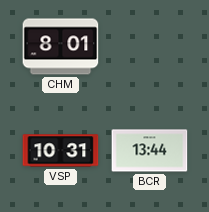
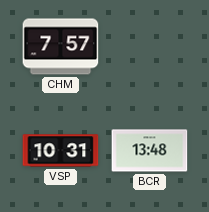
CHM: 8:01 -> 7:57
BCR: 13:44 -> 13:48
